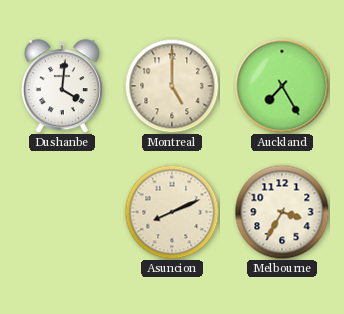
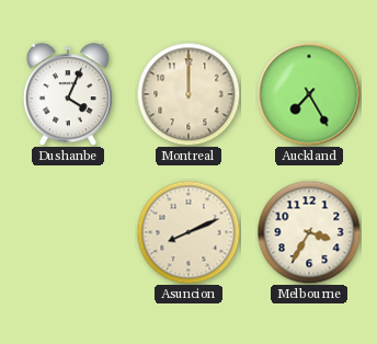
Dushanbe: 4:01 -> 4:04
Montreal: 5:00 -> 12:00
